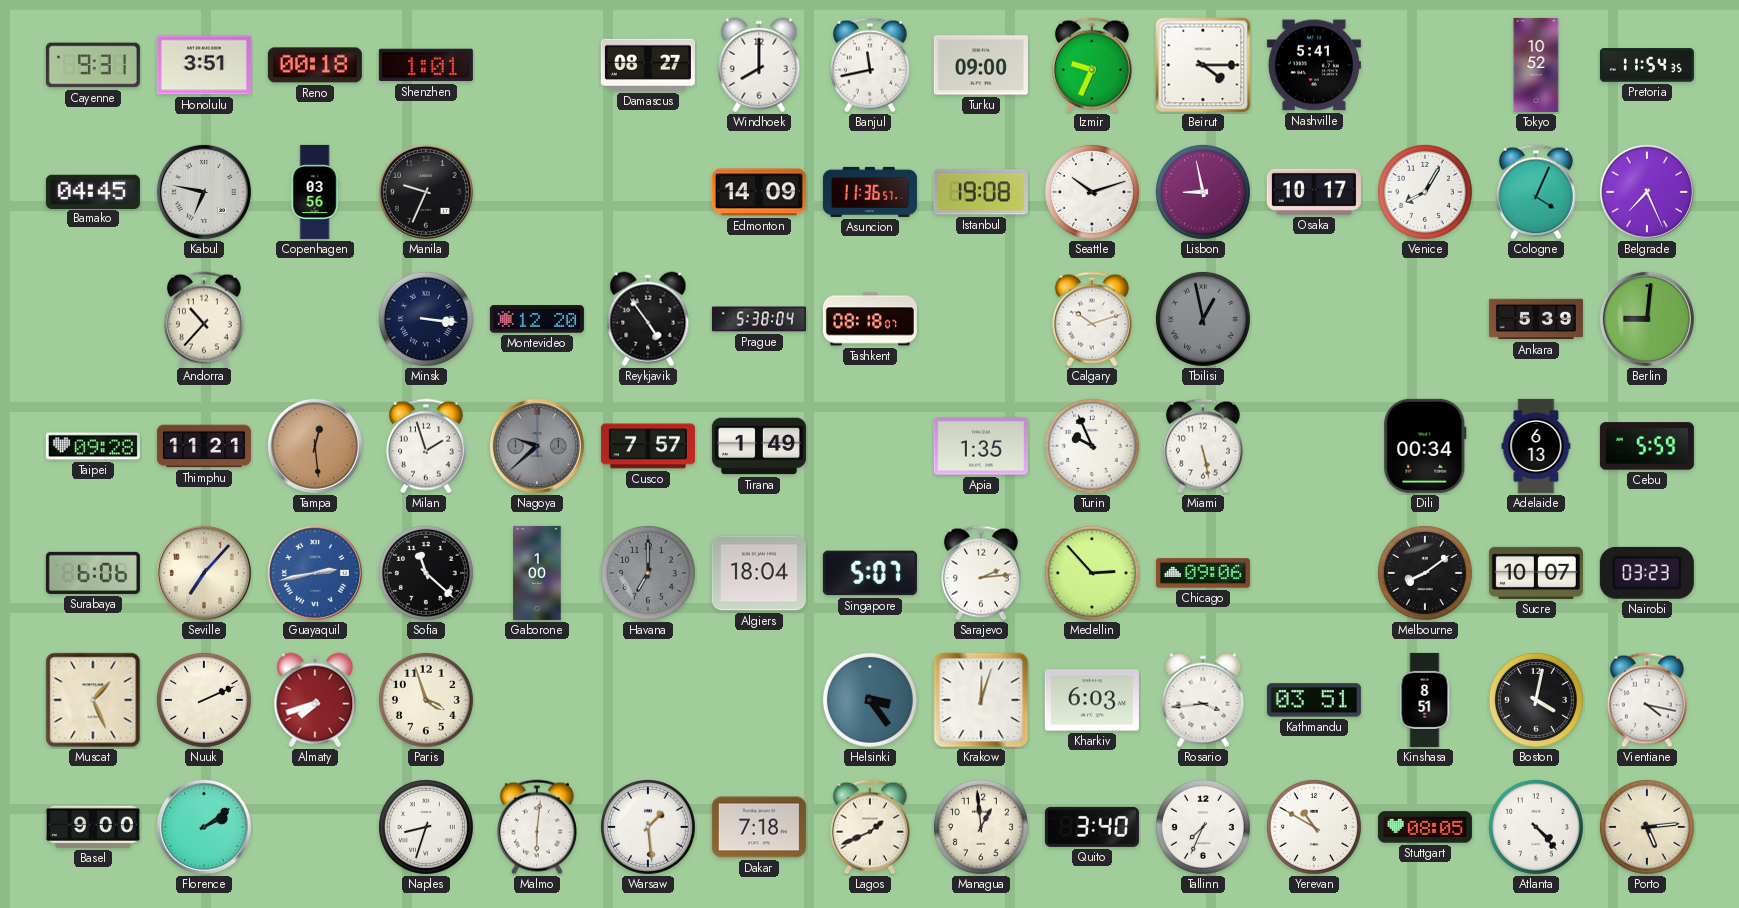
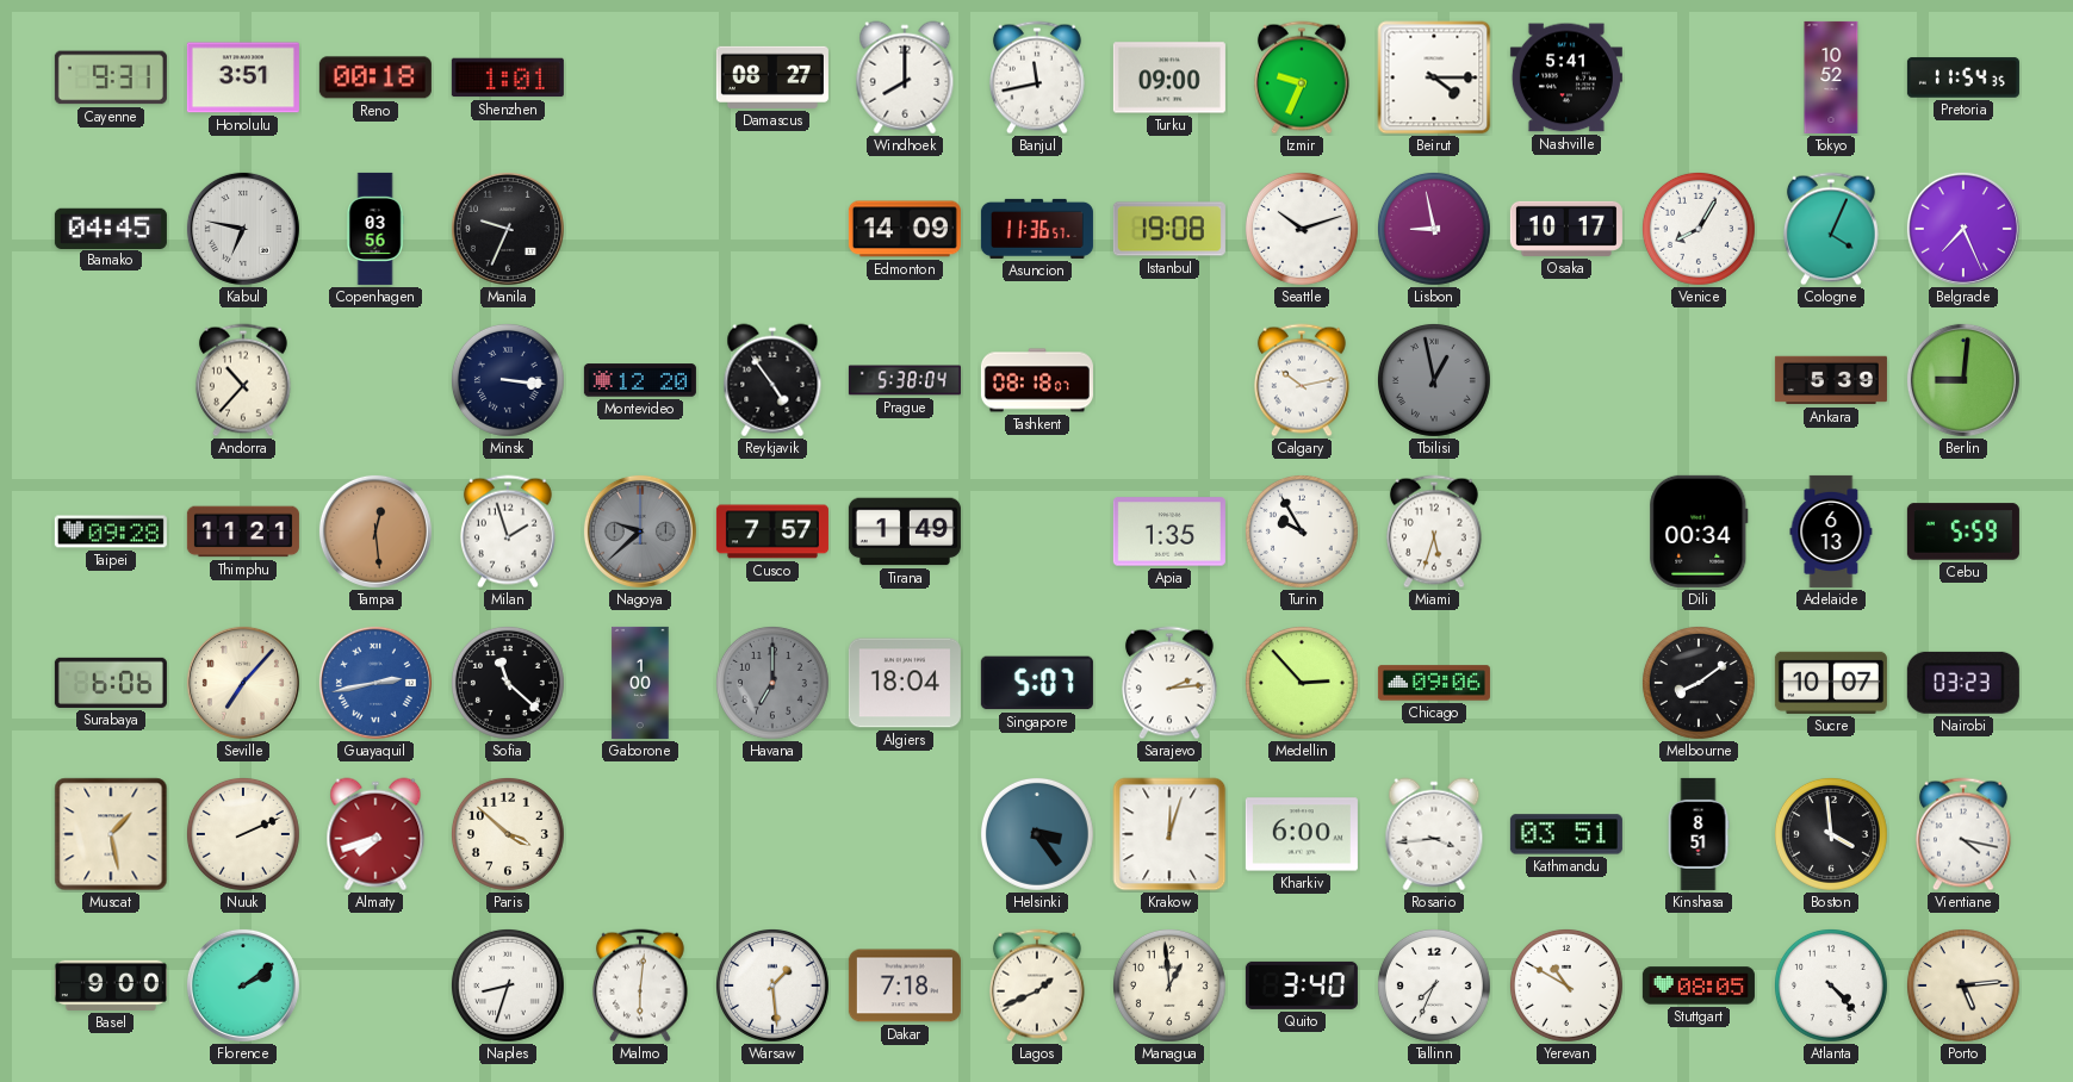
Calgary: 10:12 -> 10:13
Turin: 9:56 -> 9:55
Miami: 5:28 -> 5:33
Muscat: 1:26 -> 1:28
Paris: 3:57 -> 3:52
Kharkiv: 6:03 -> 6:00
Boston: 4:02 -> 3:59
